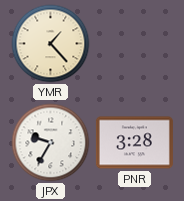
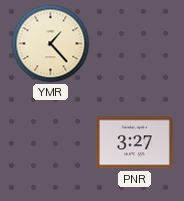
JPX: 9:35 -> none
PNR: 3:28 -> 3:27
